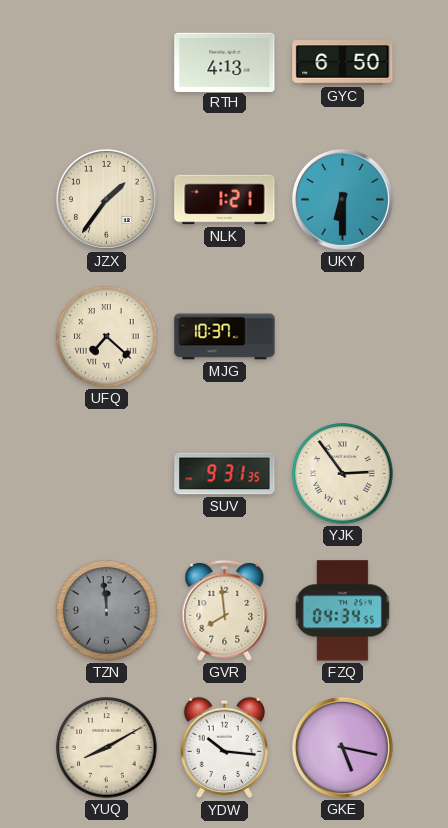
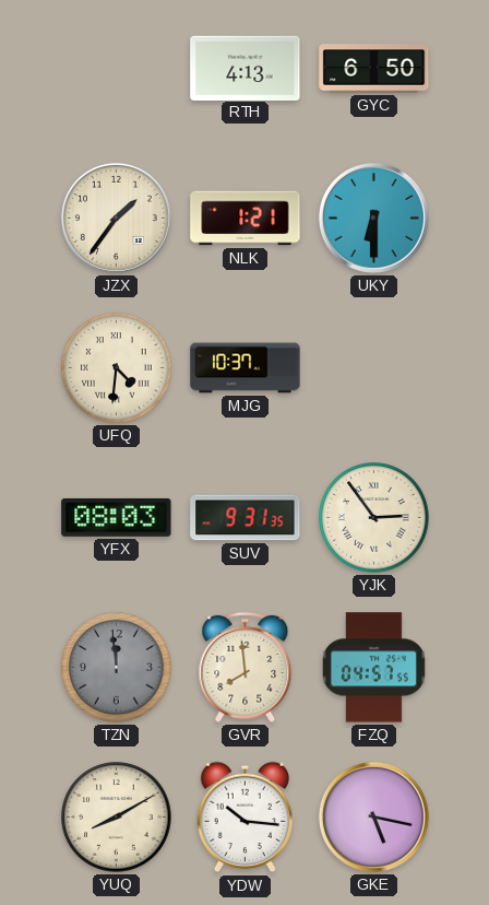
UFQ: 7:22 -> 4:31
YFX: none -> 08:03
FZQ: 04:34 -> 04:57
